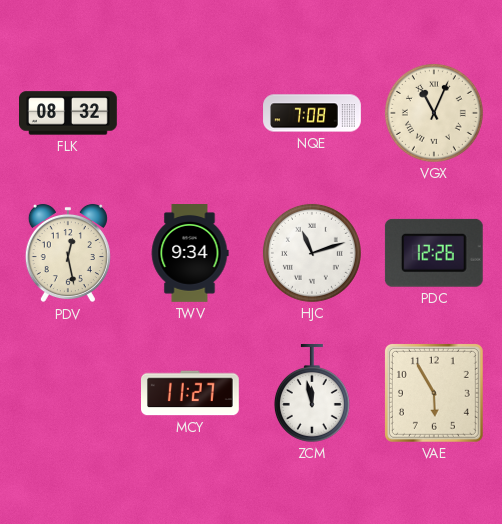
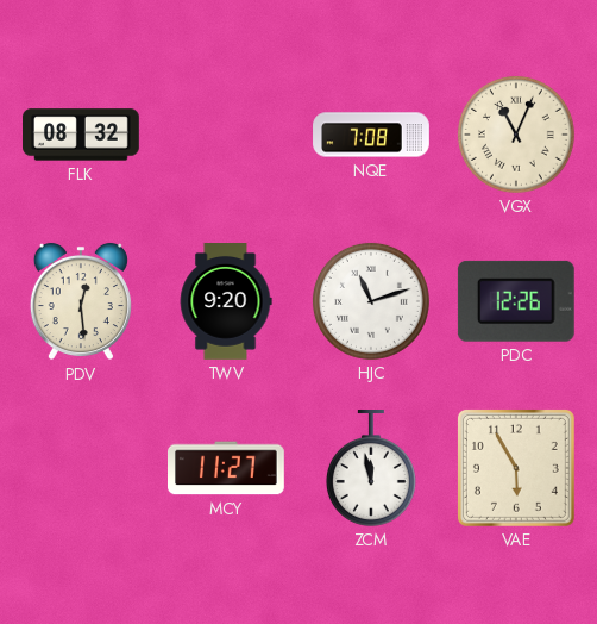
PDV: 12:28 -> 12:29
TWV: 9:34 -> 9:20
